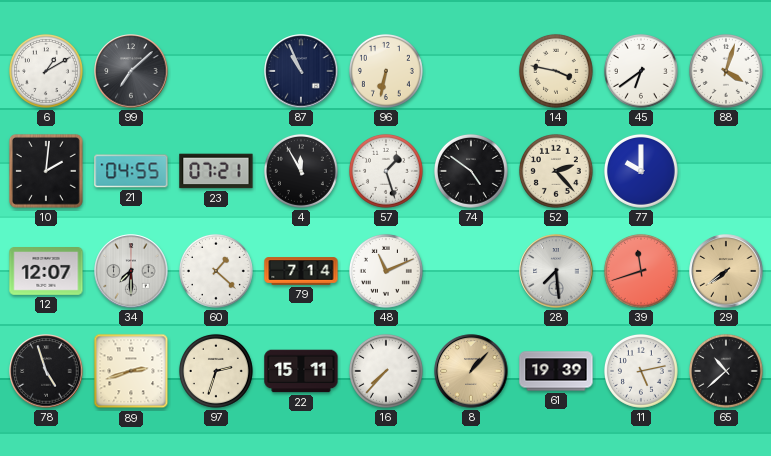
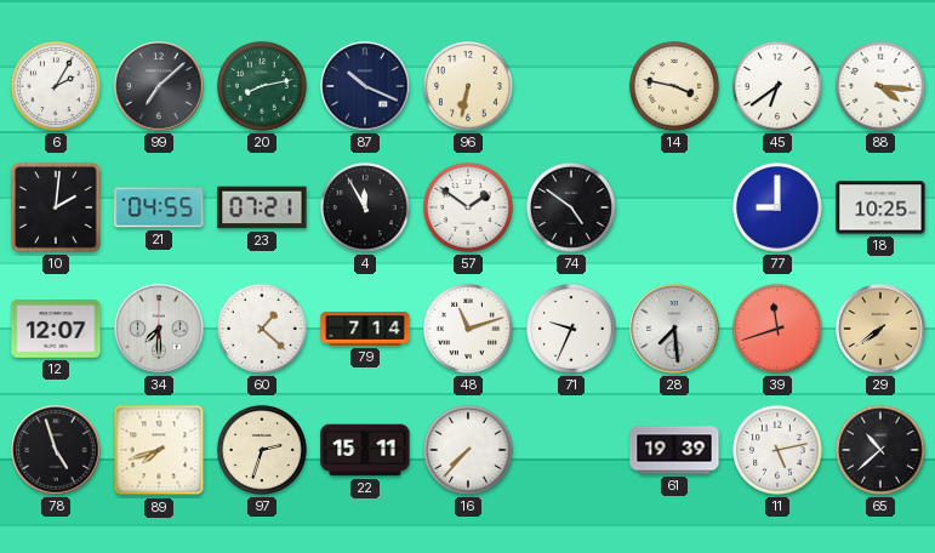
6: 1:10 -> 2:05
20: none -> 8:13
87: 10:56 -> 10:19
88: 4:03 -> 4:16
57: 1:27 -> 1:51
52: 2:23 -> none
77: 10:00 -> 9:00
18: none -> 10:25
48: 11:11 -> 11:12
71: none -> 9:34
89: 2:42 -> 7:42
8: 1:07 -> none
